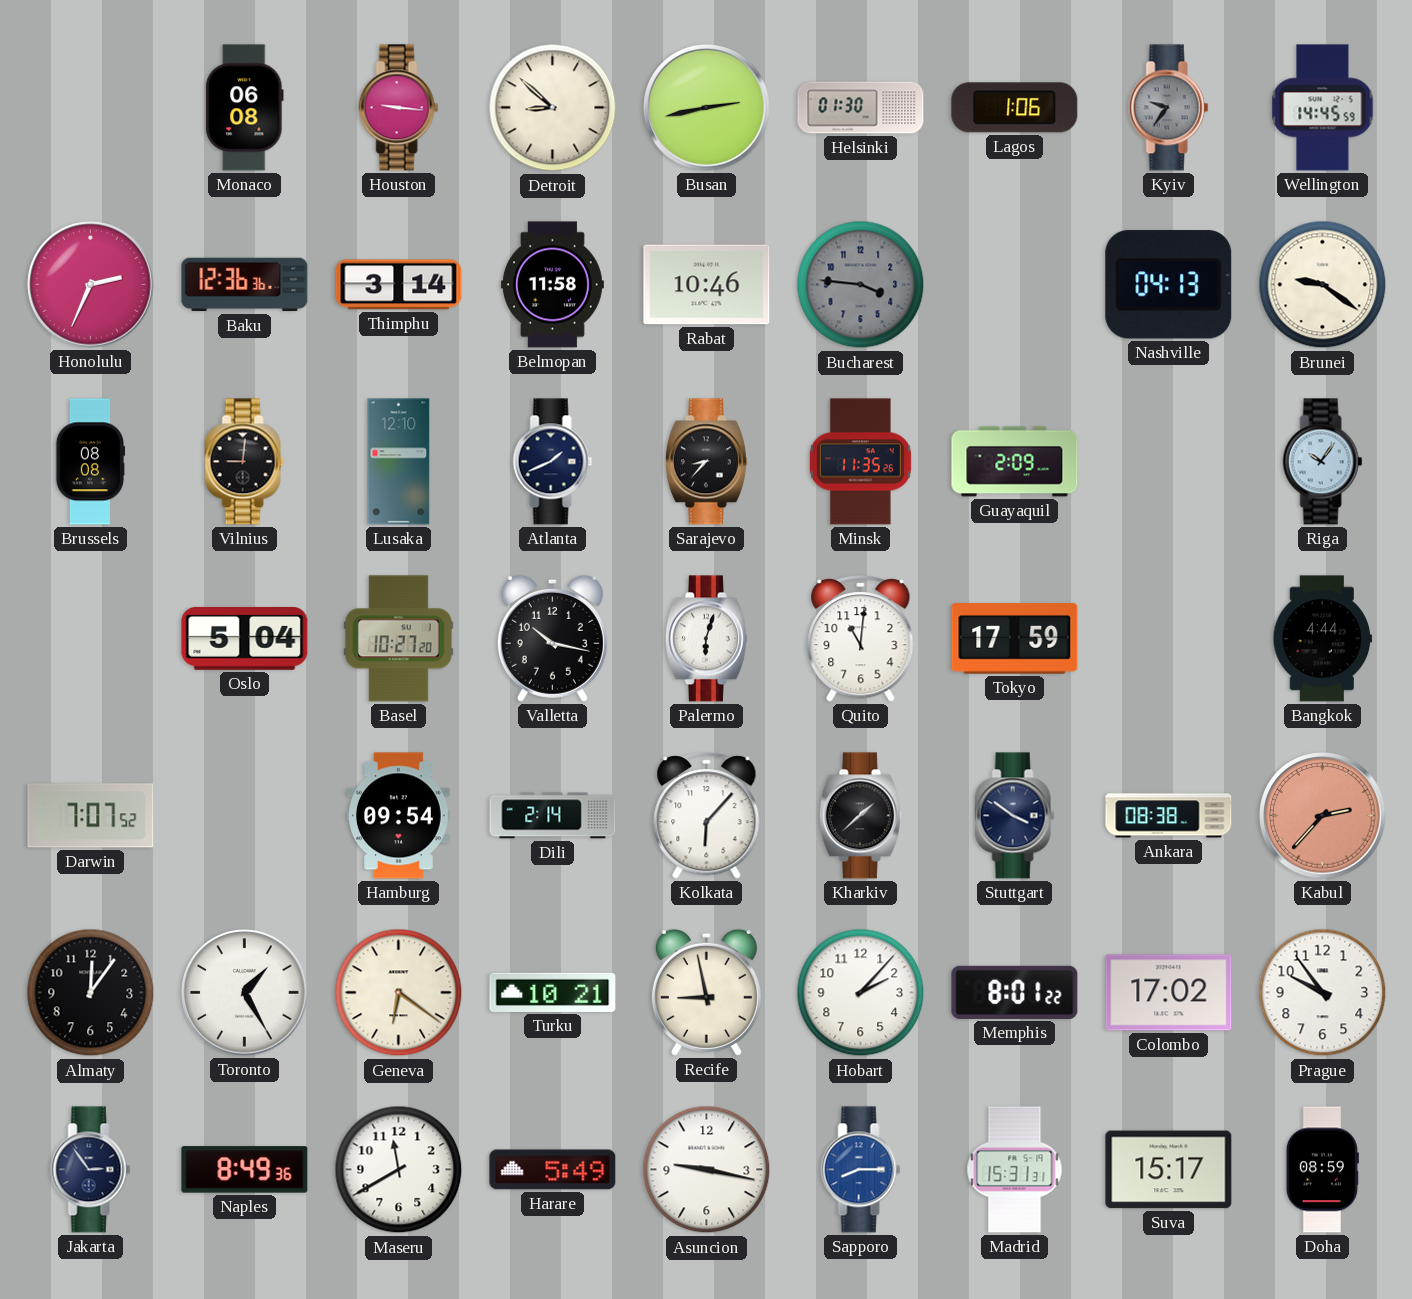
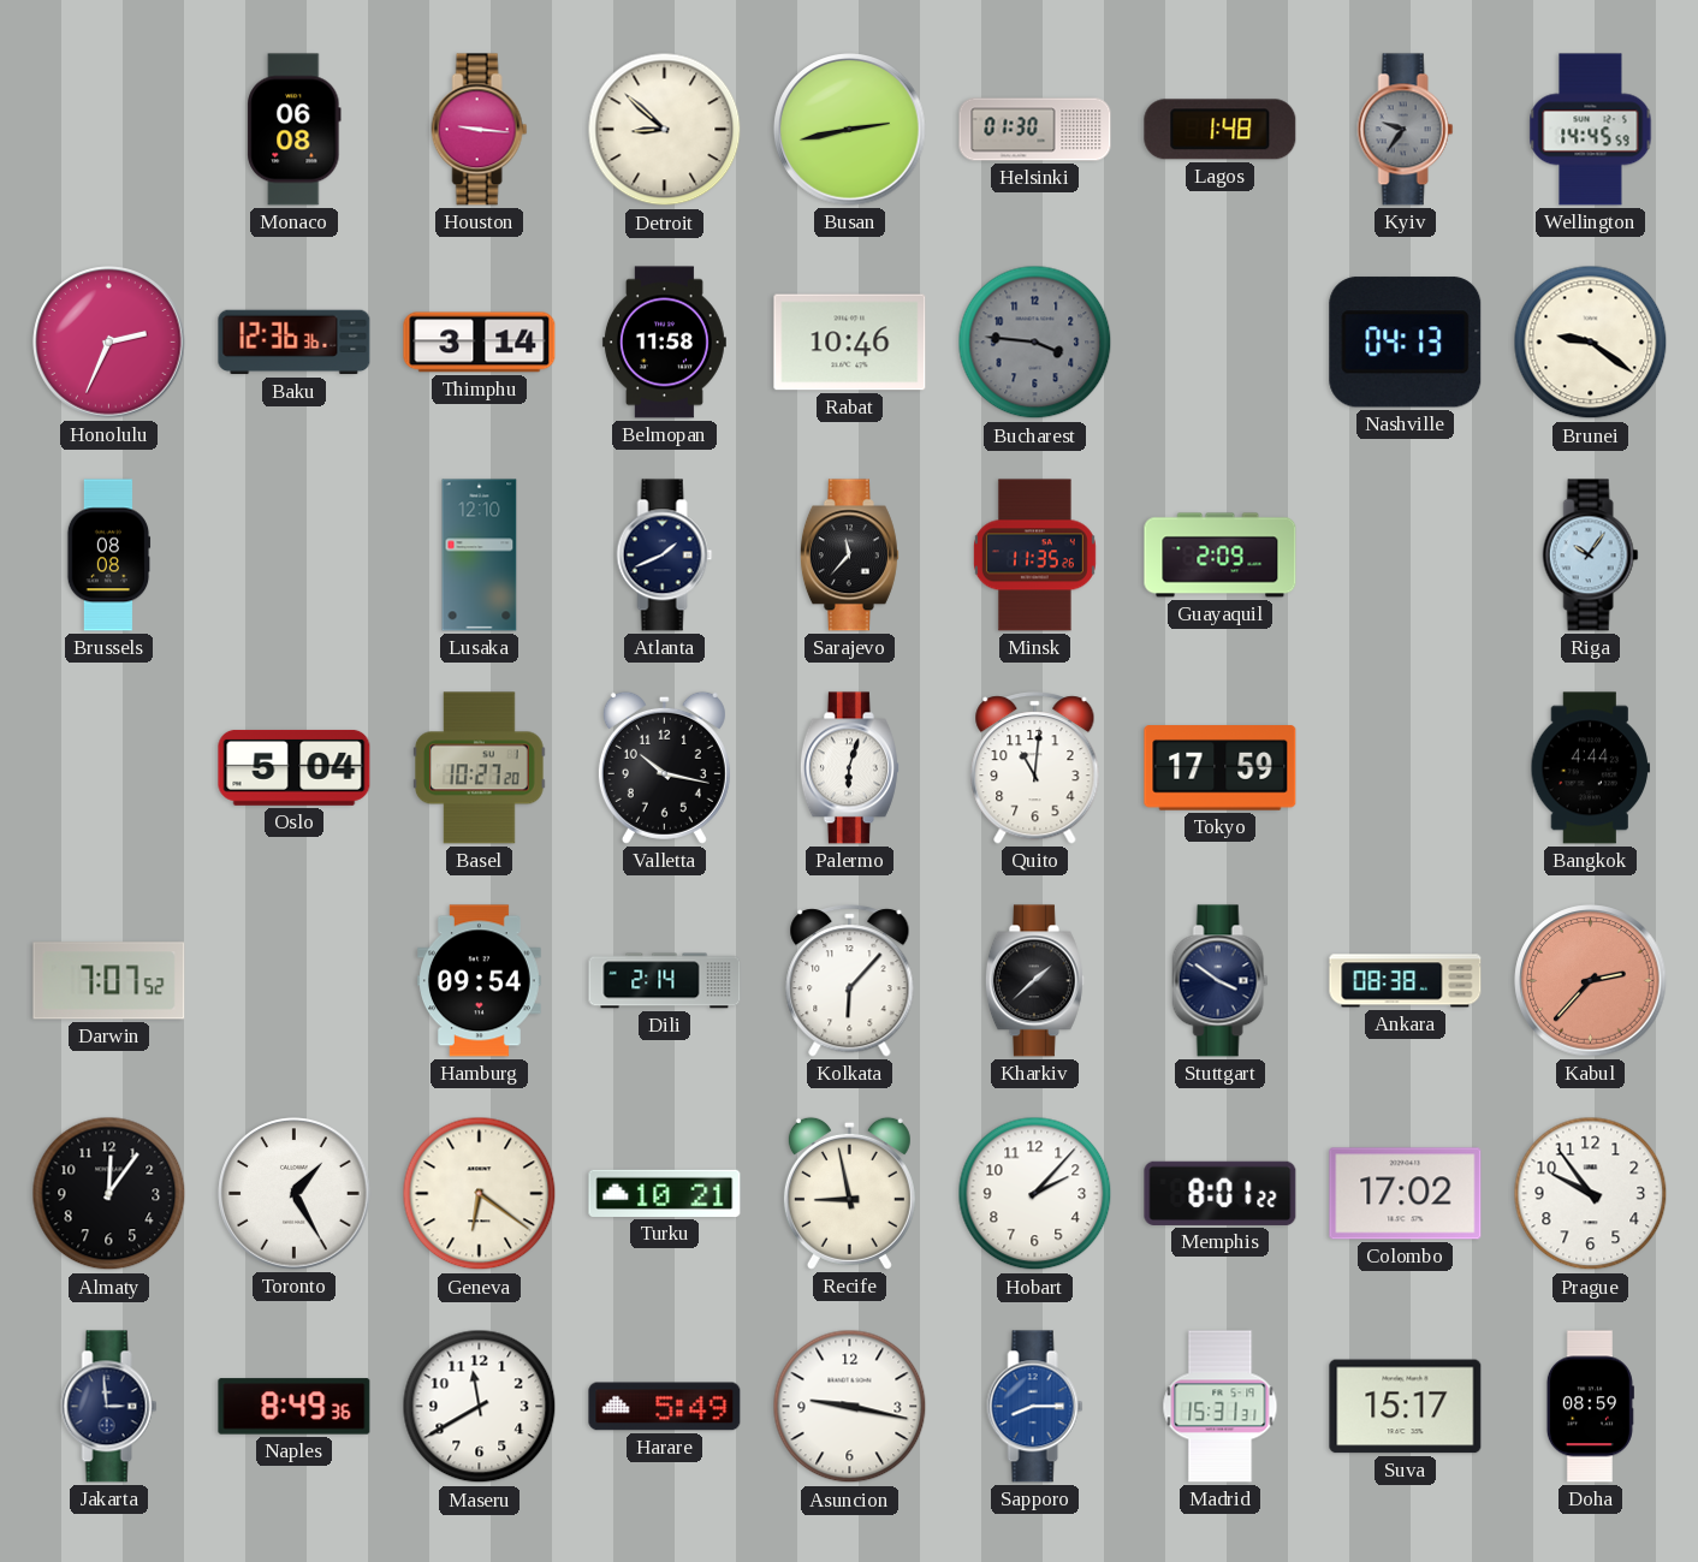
Lagos: 1:06 -> 1:48
Vilnius: 9:01 -> none
Sarajevo: 8:37 -> 11:37
Jakarta: 2:54 -> 2:59
